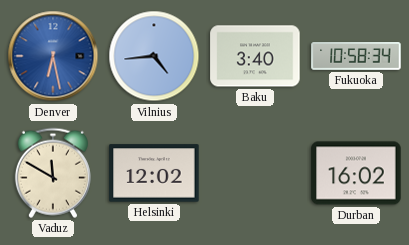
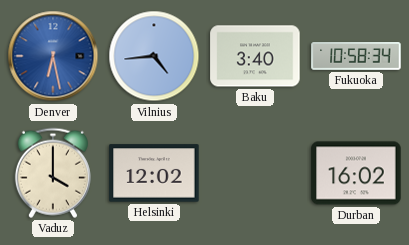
Vaduz: 11:50 -> 4:00
